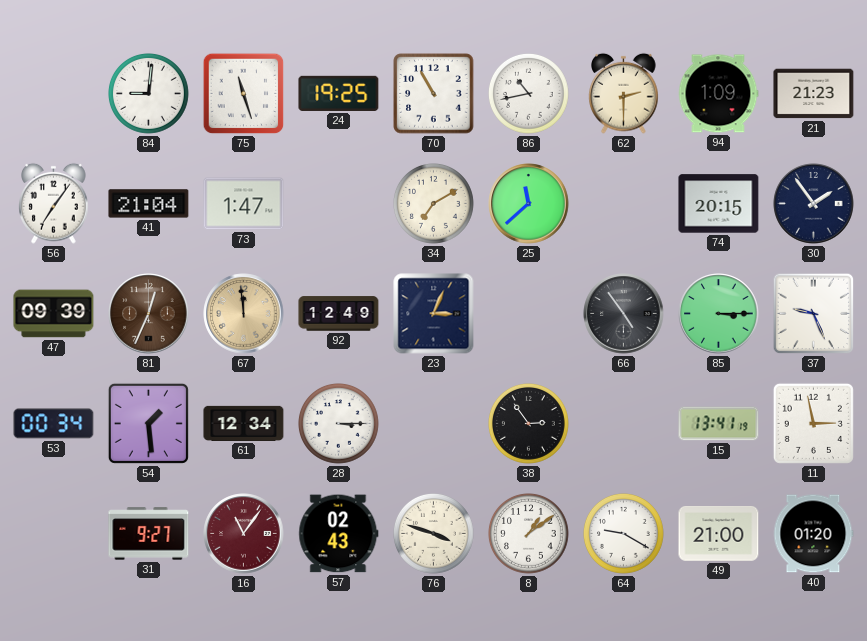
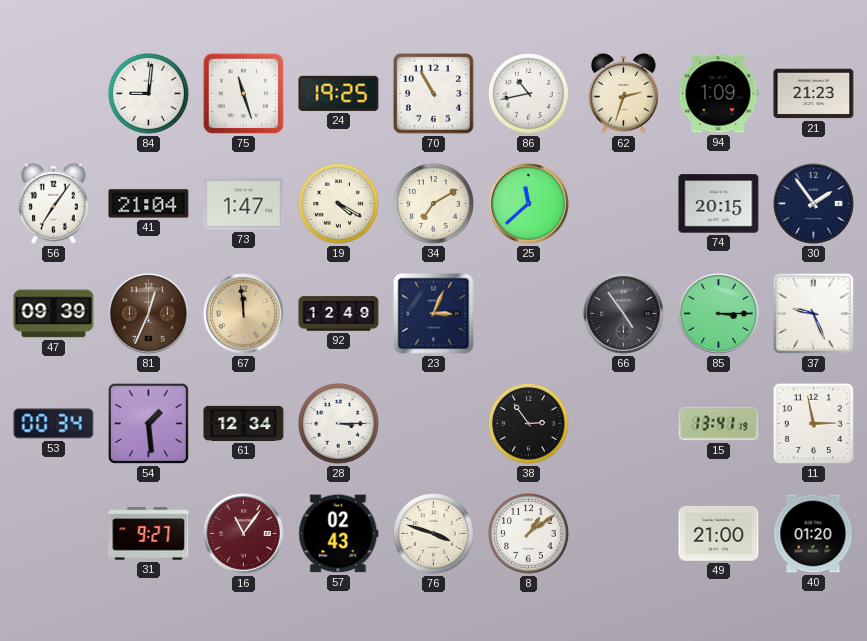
62: 2:30 -> 2:33
19: none -> 4:20
64: 9:20 -> none
